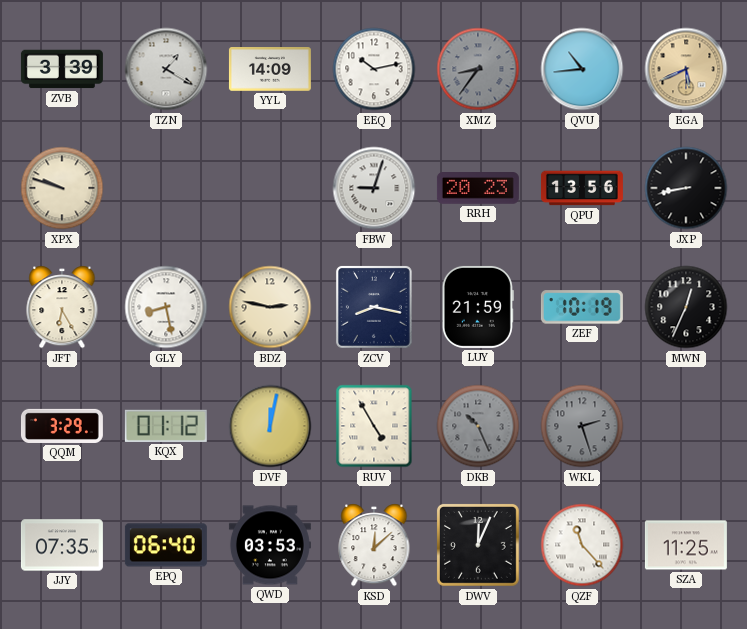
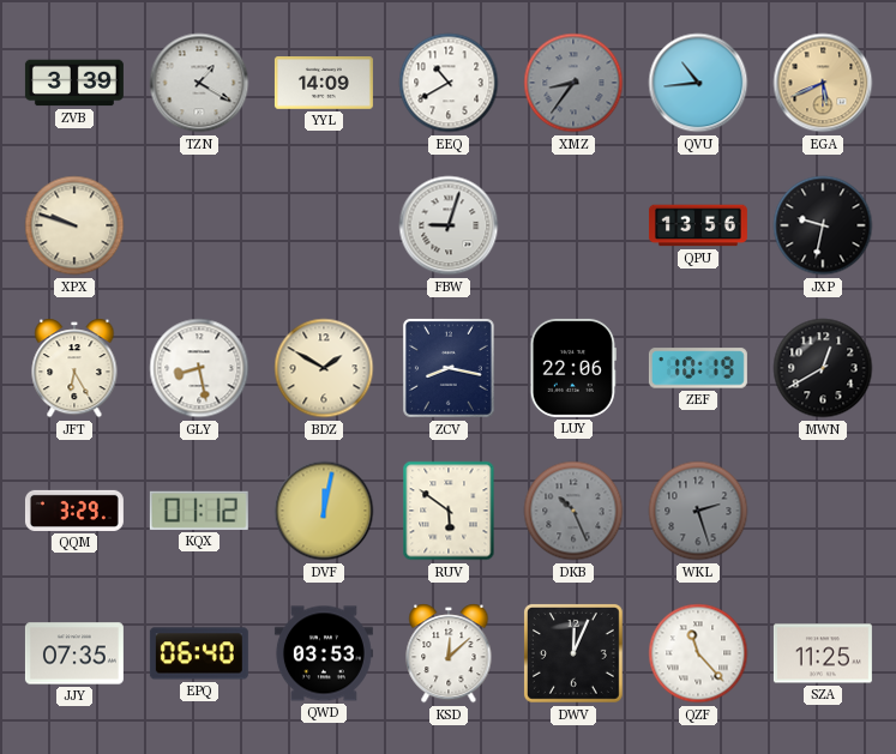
EEQ: 10:13 -> 10:40
RRH: 20:23 -> none
JXP: 8:43 -> 9:32
BDZ: 2:47 -> 1:50
LUY: 21:59 -> 22:06
MWN: 12:34 -> 12:40
RUV: 4:55 -> 5:51
